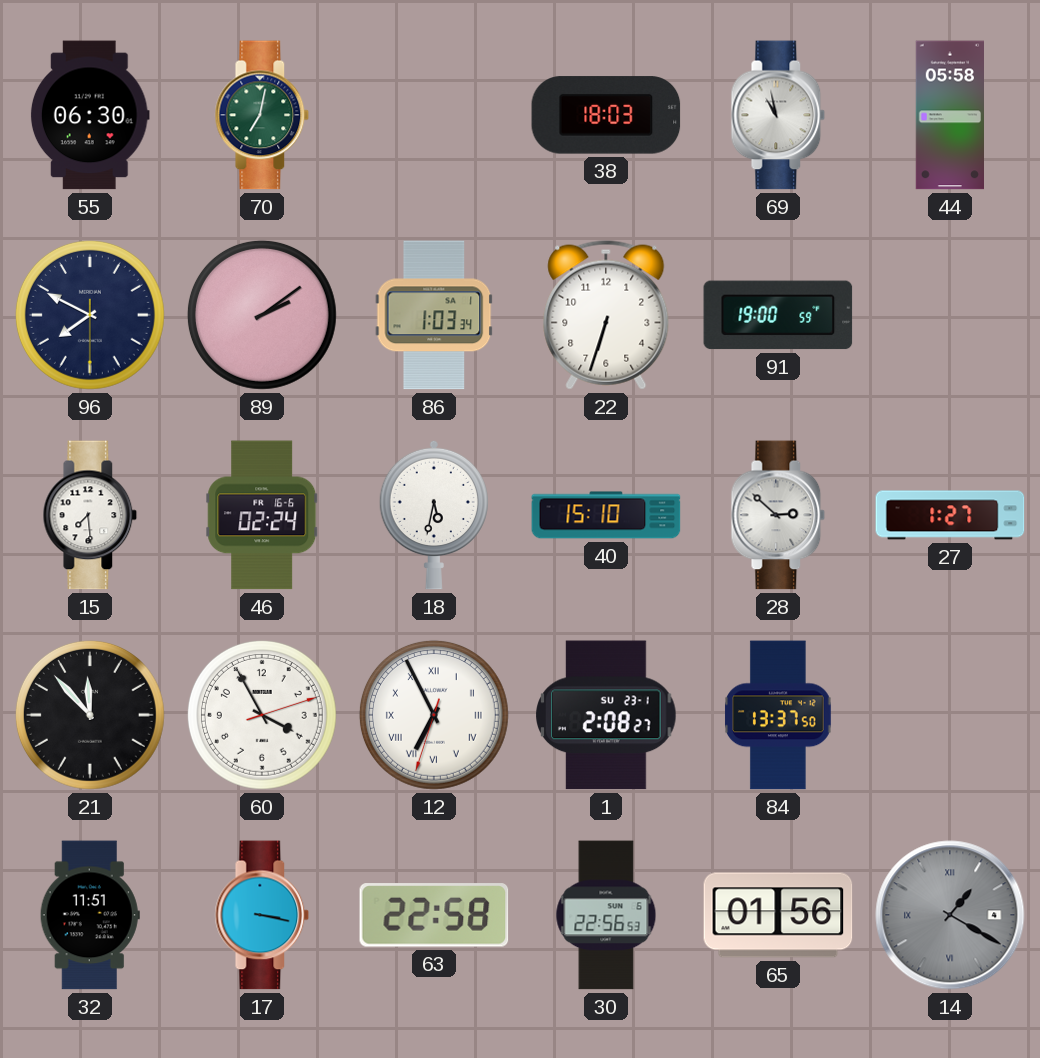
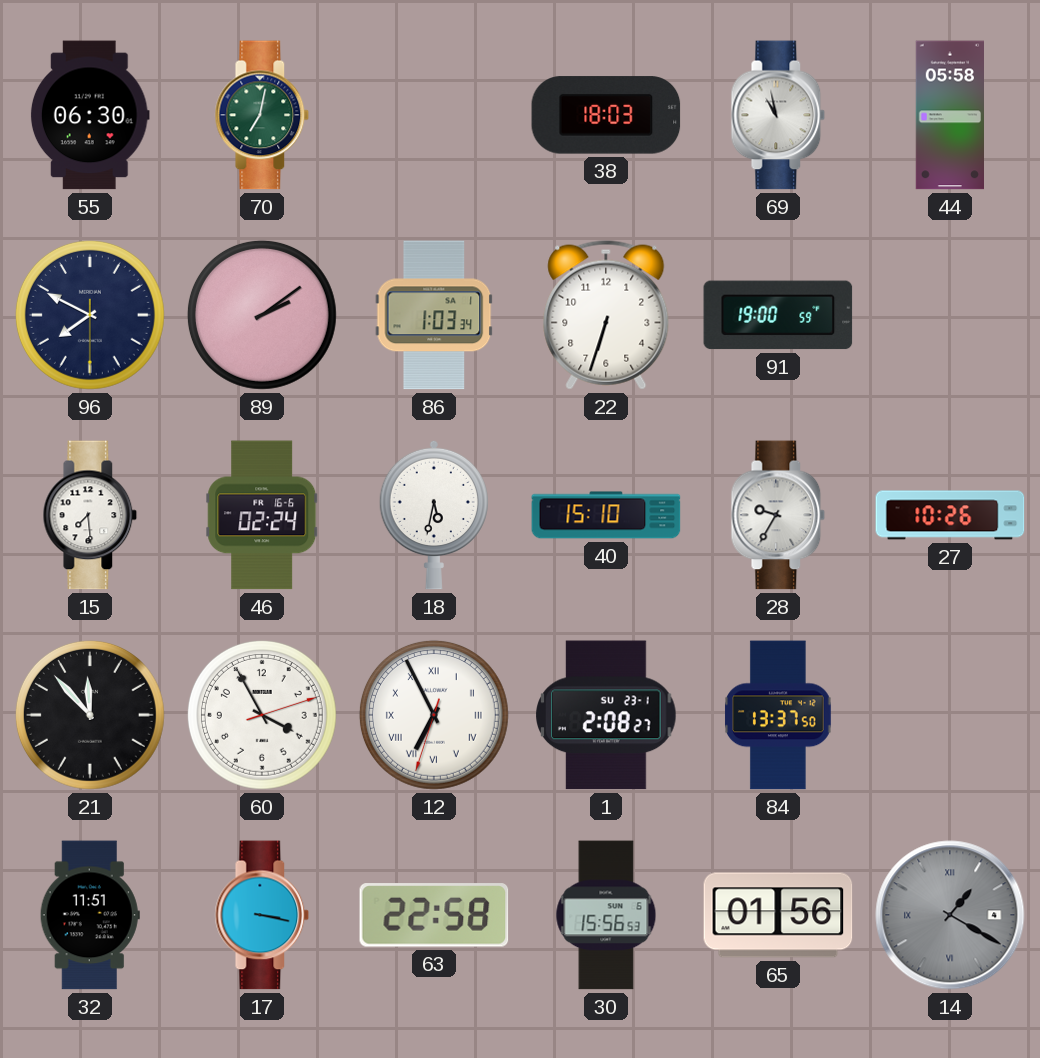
28: 2:52 -> 9:35
27: 1:27 -> 10:26
30: 22:56 -> 15:56
